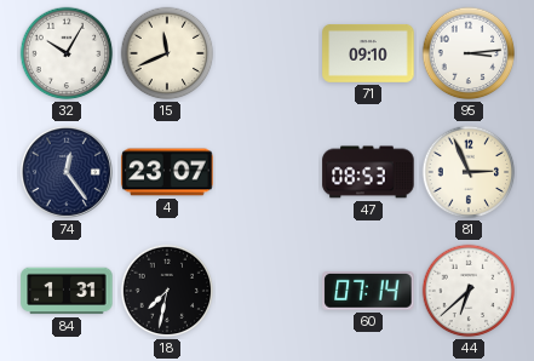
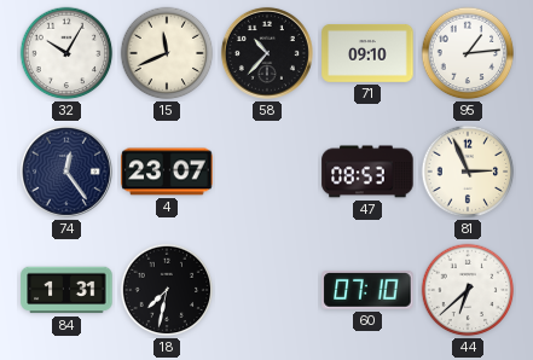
58: none -> 10:37
95: 3:14 -> 1:14
60: 07:14 -> 07:10
